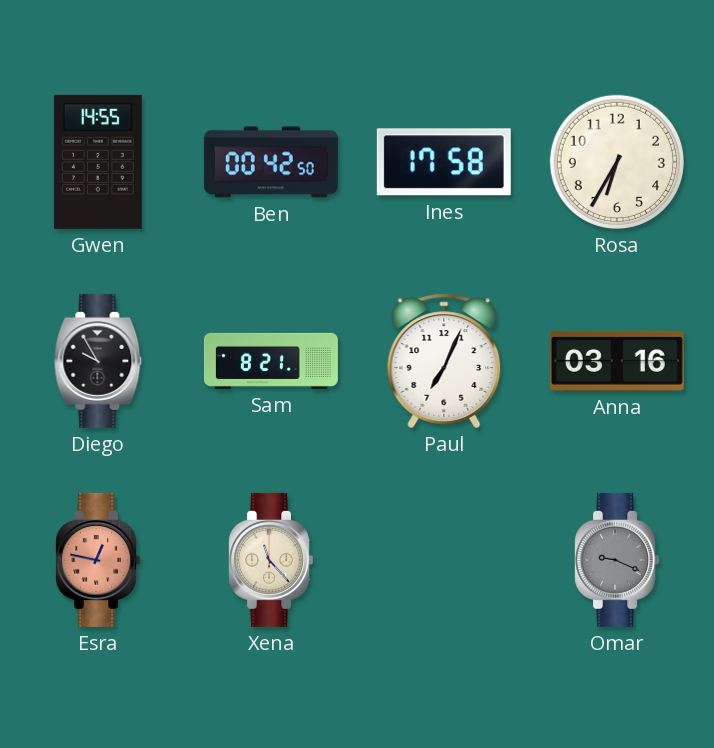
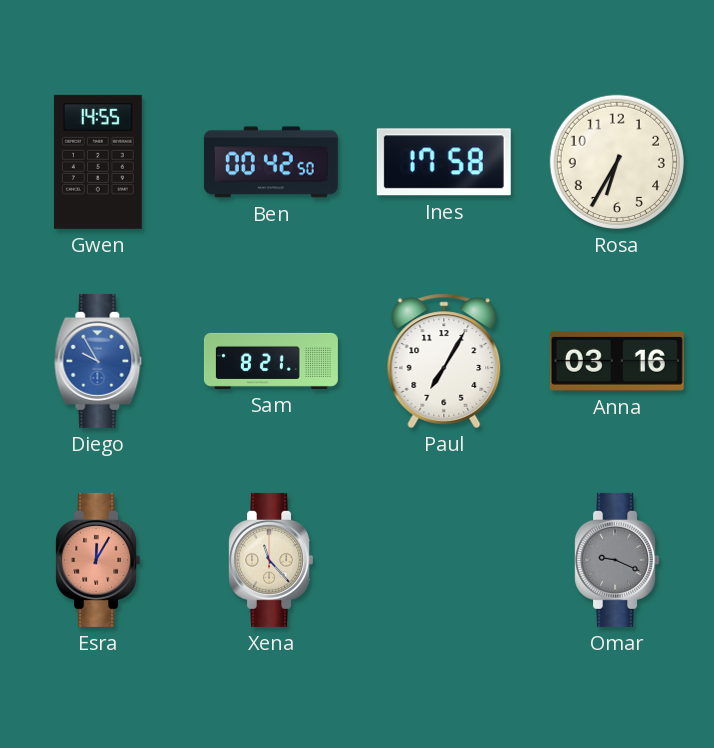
Diego dial: black -> blue
Paul: 7:04 -> 7:05
Esra: 12:47 -> 12:05
